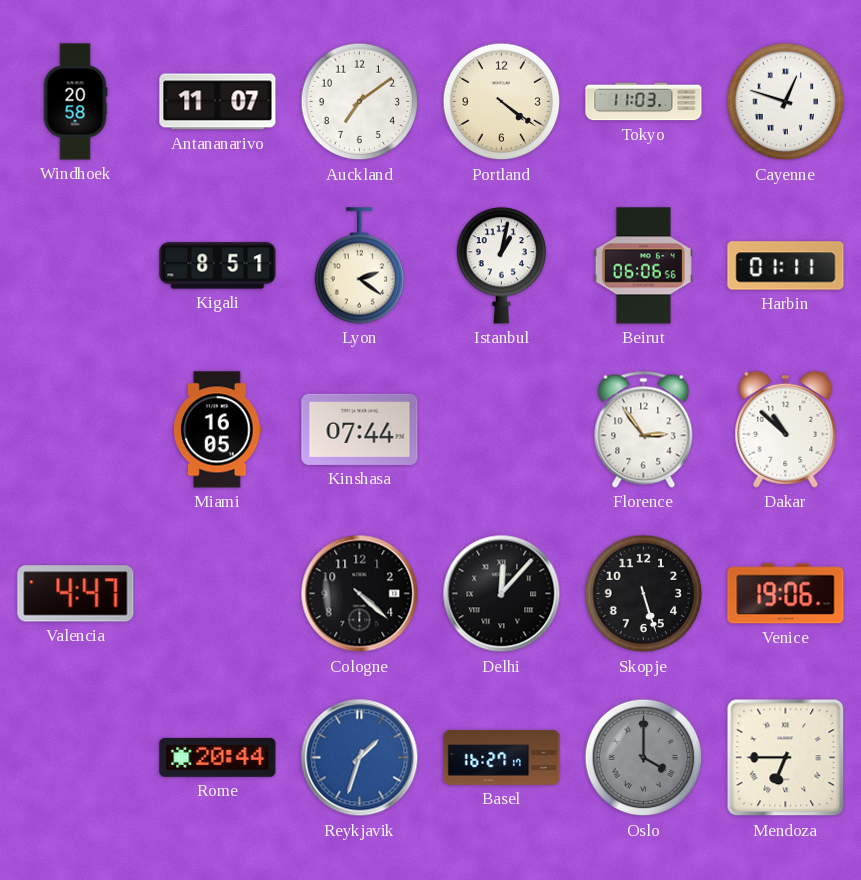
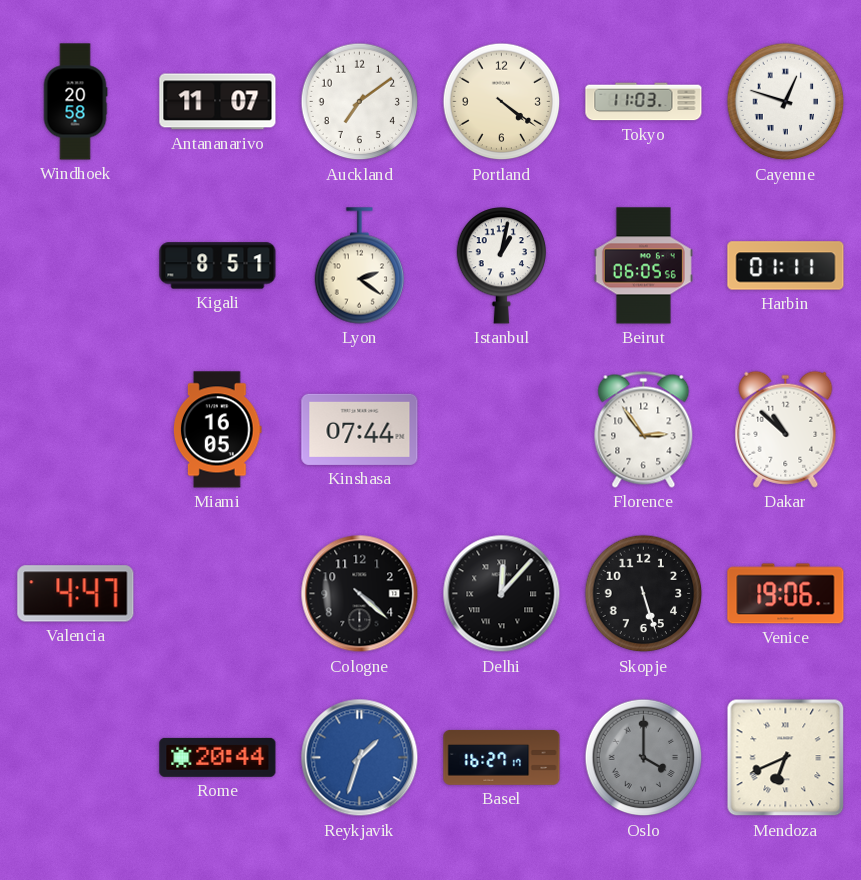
Beirut: 06:06 -> 06:05
Mendoza: 6:45 -> 6:41
